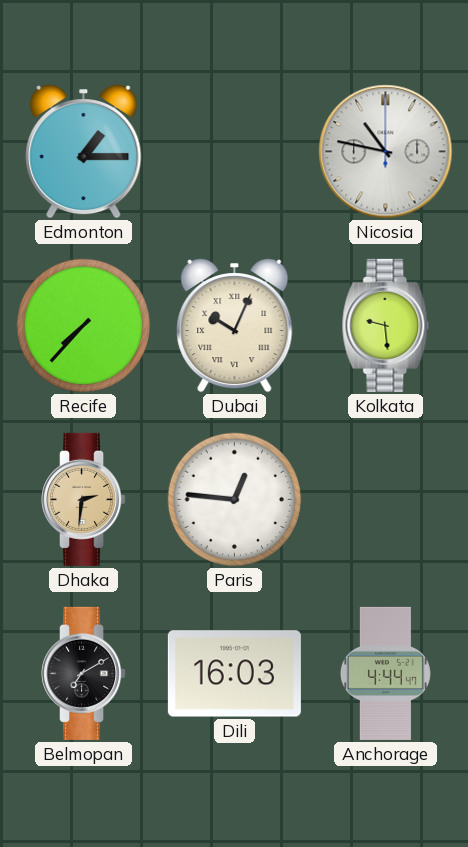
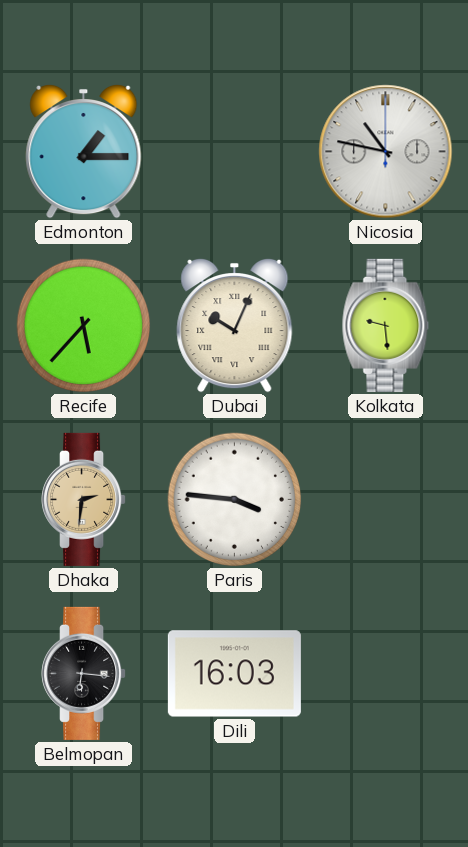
Recife: 7:37 -> 5:37
Paris: 12:46 -> 3:46
Belmopan: 7:10 -> 6:16
Anchorage: 4:44 -> none
